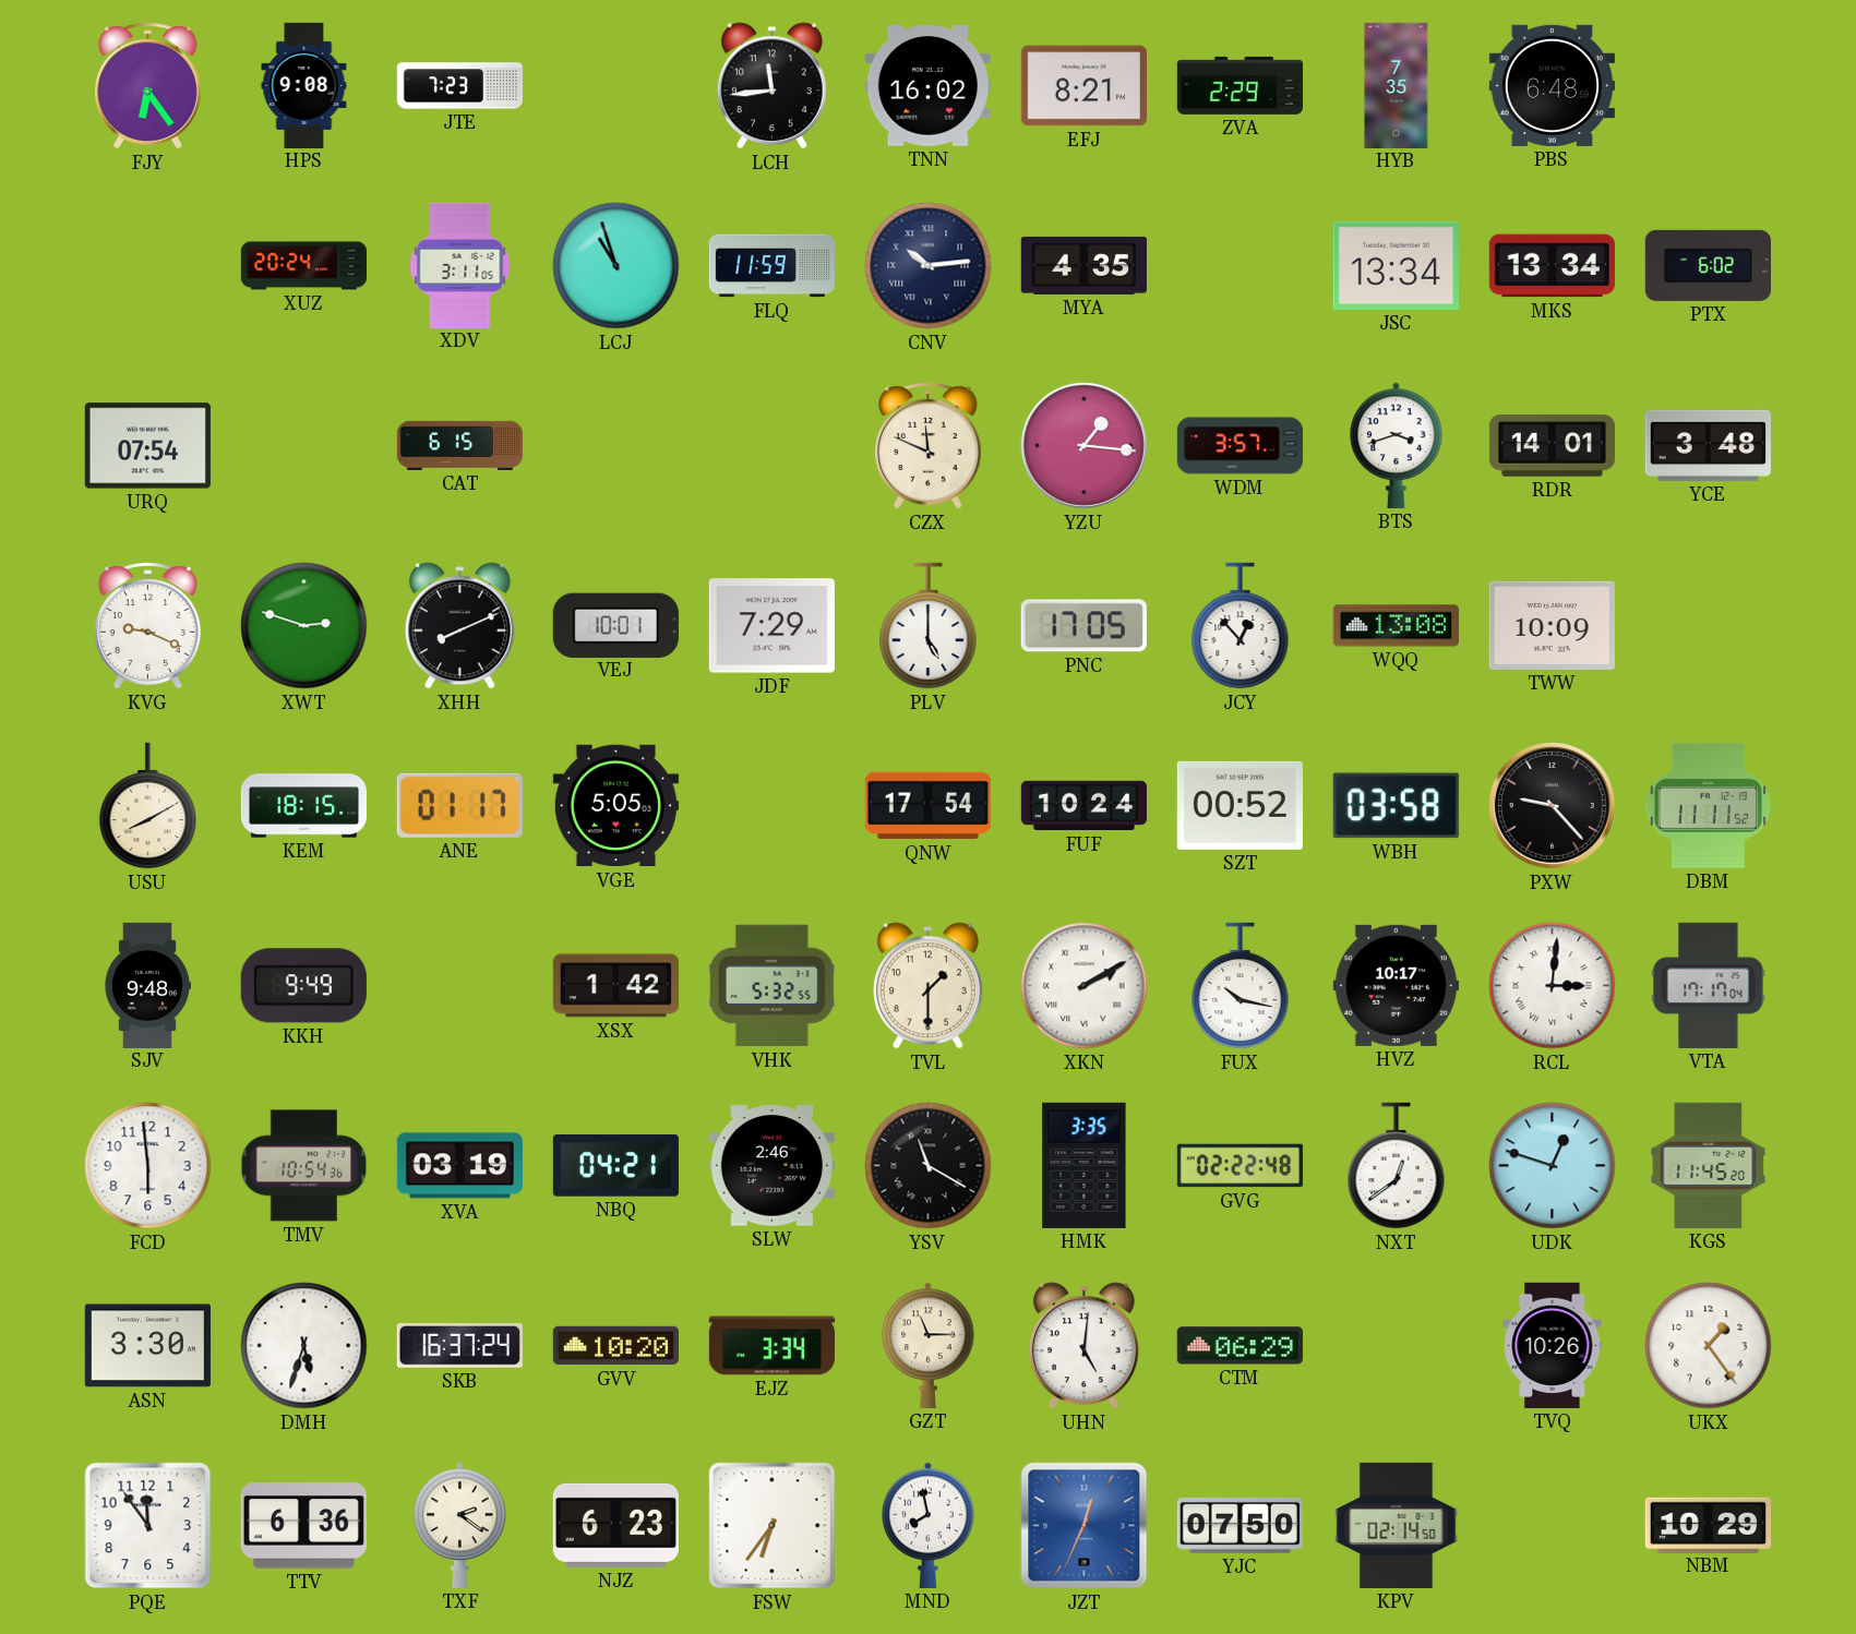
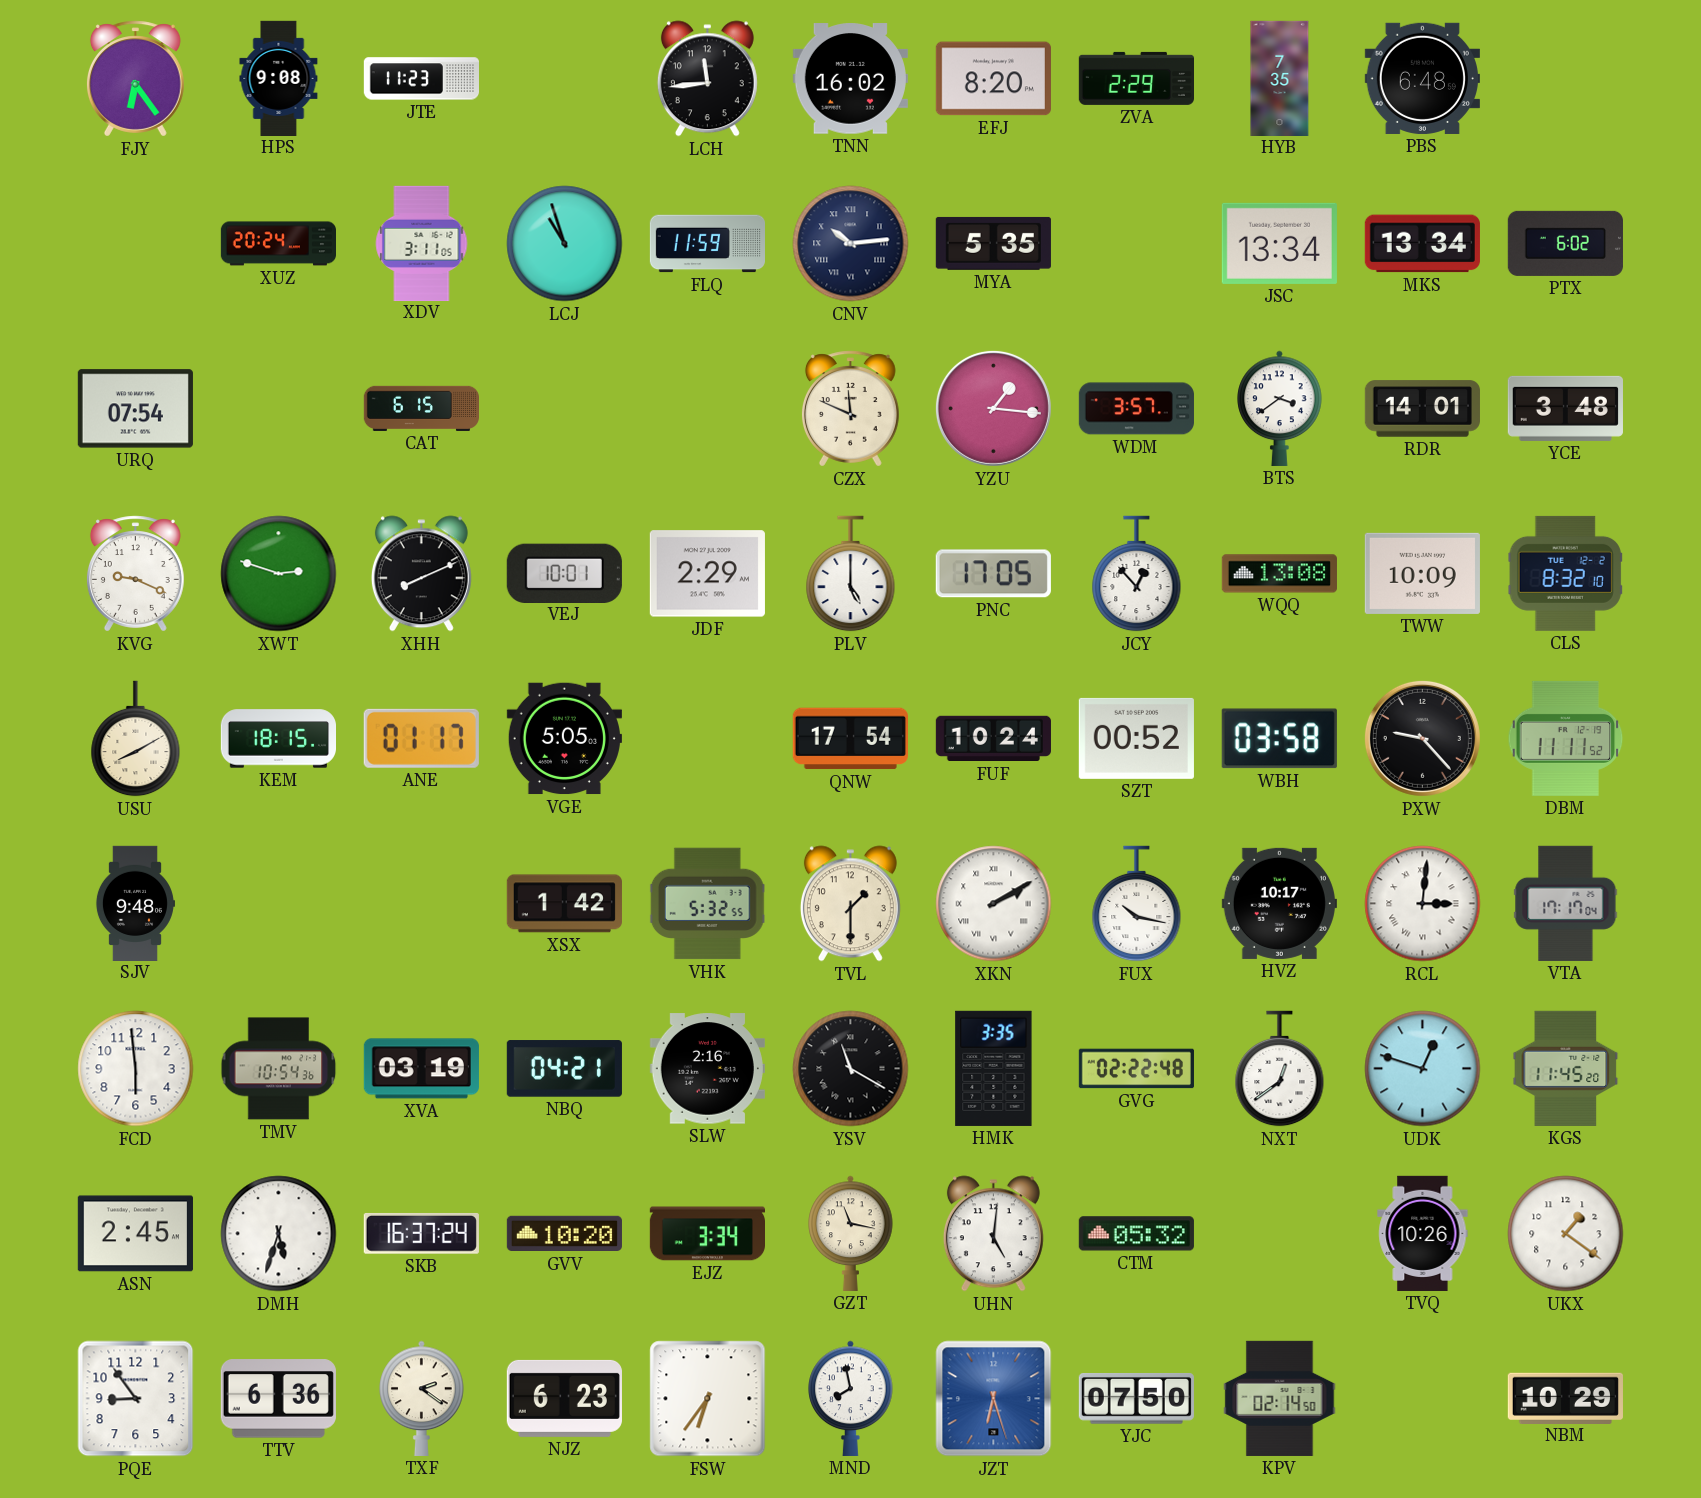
JTE: 7:23 -> 11:23
EFJ: 8:21 -> 8:20
MYA: 4:35 -> 5:35
BTS: 3:42 -> 3:39
JDF: 7:29 -> 2:29
CLS: none -> 8:32
KKH: 9:49 -> none
SLW: 2:46 -> 2:16
ASN: 3:30 -> 2:45
GZT: 11:15 -> 11:17
CTM: 06:29 -> 05:32
UKX: 1:24 -> 1:21
PQE: 11:54 -> 8:54
JZT: 12:34 -> 6:27
